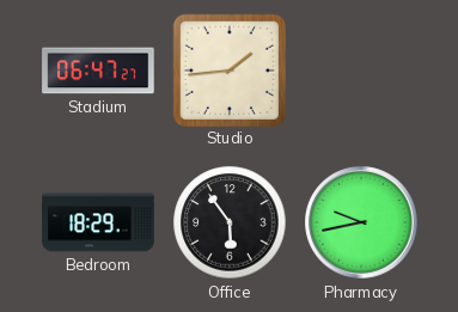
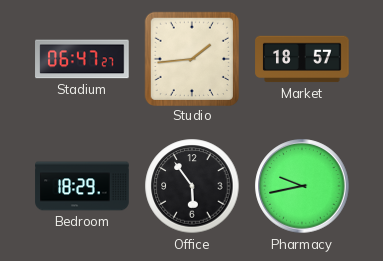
Market: none -> 18:57
